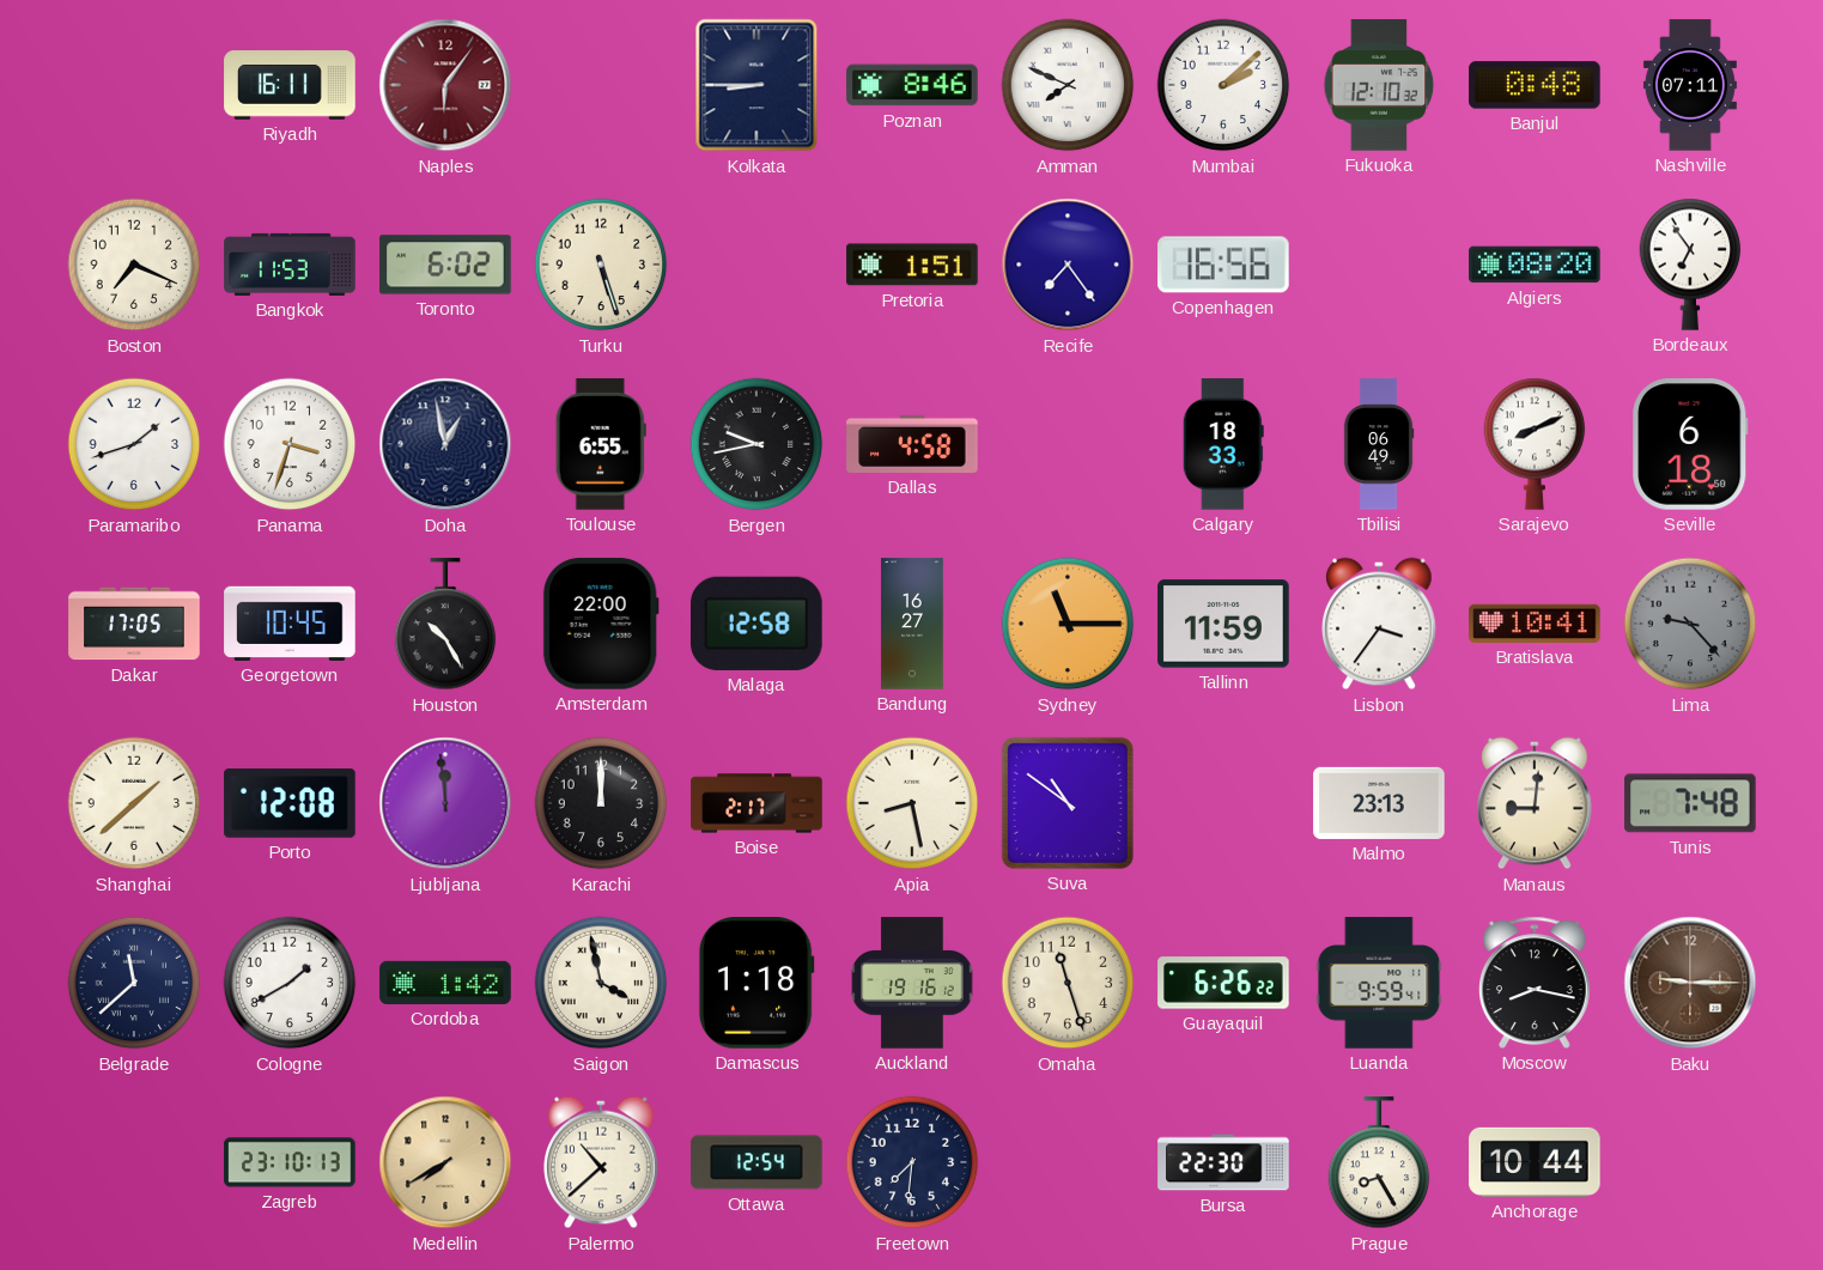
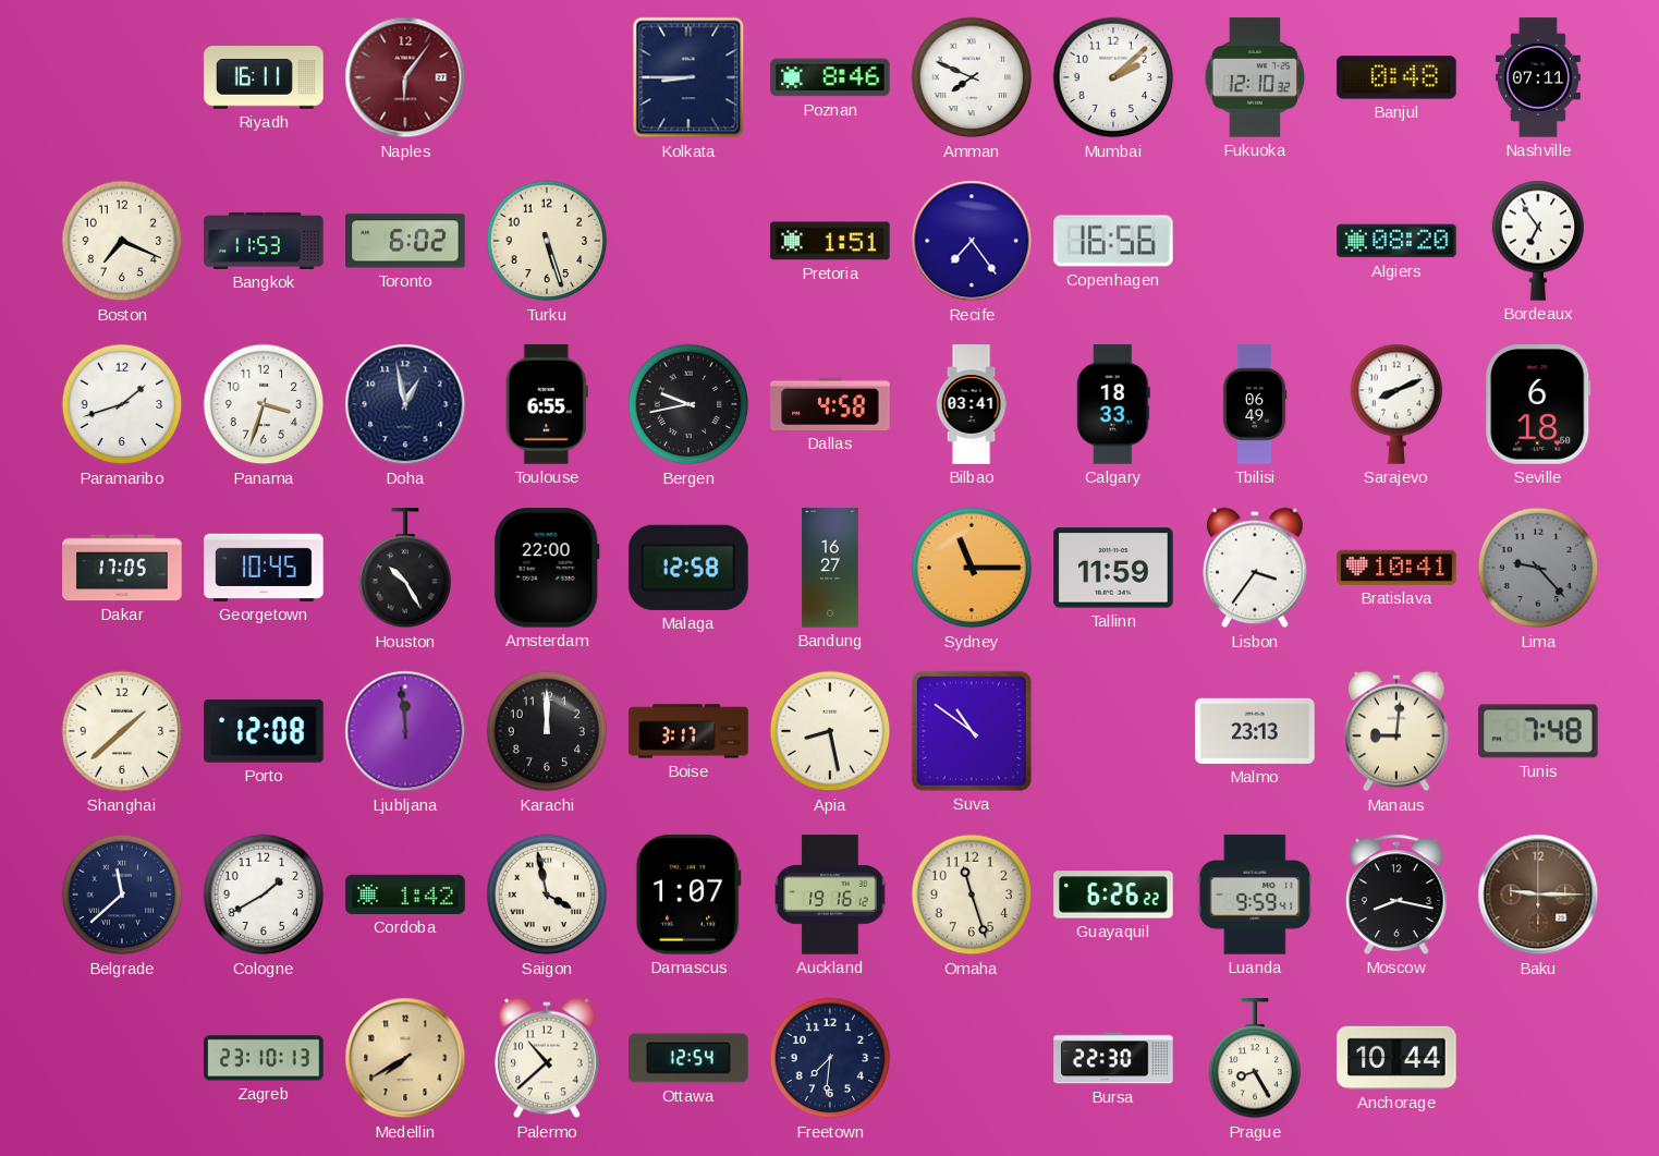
Bilbao: none -> 03:41
Boise: 2:17 -> 3:17
Damascus: 1:18 -> 1:07
